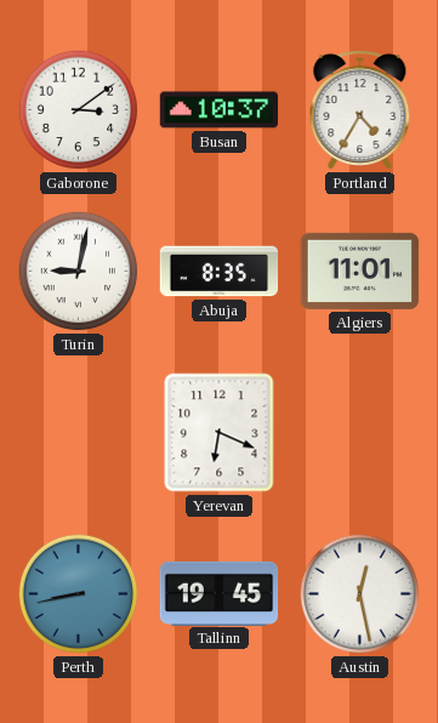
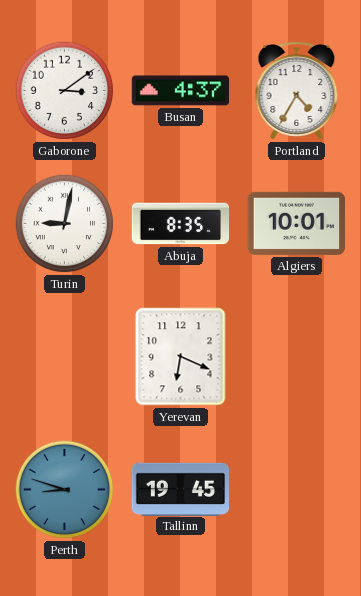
Busan: 10:37 -> 4:37
Algiers: 11:01 -> 10:01
Perth: 8:43 -> 8:48
Austin: 12:28 -> none
